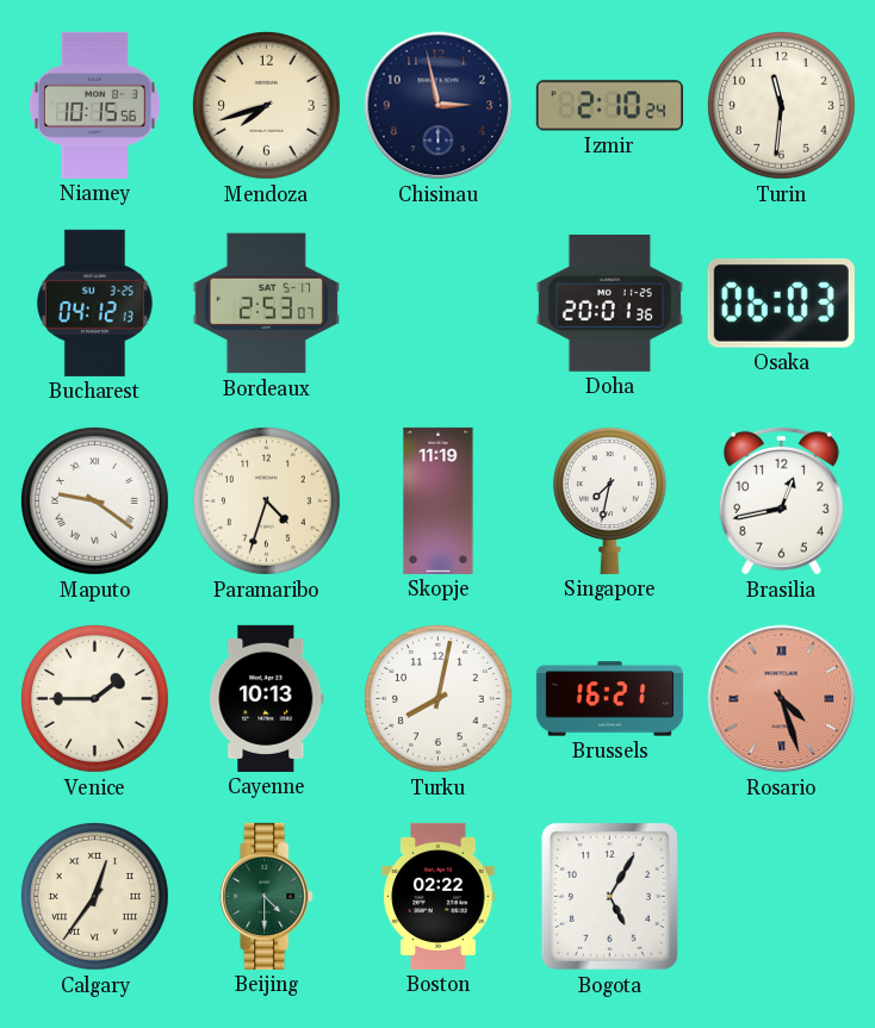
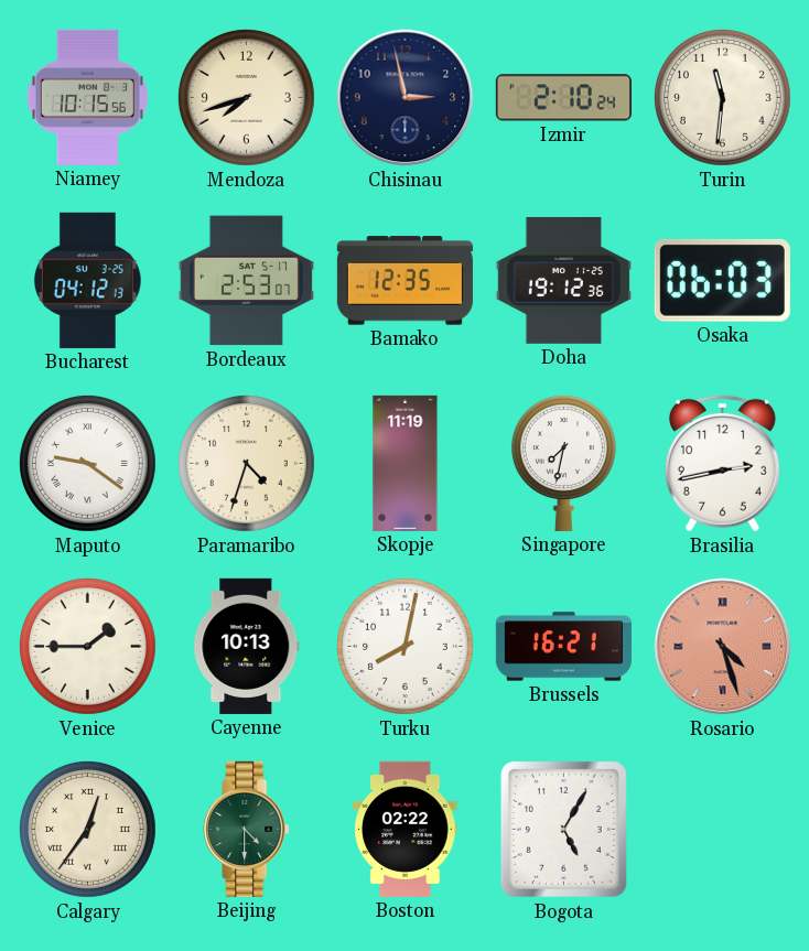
Bamako: none -> 12:35
Doha: 20:01 -> 19:12
Brasilia: 12:43 -> 2:43
